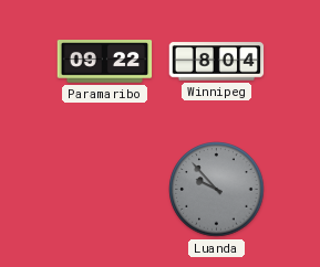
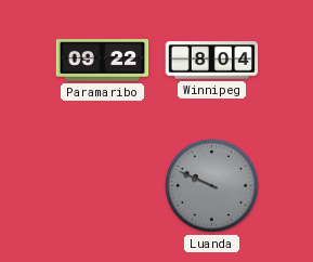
Luanda: 9:53 -> 9:49
